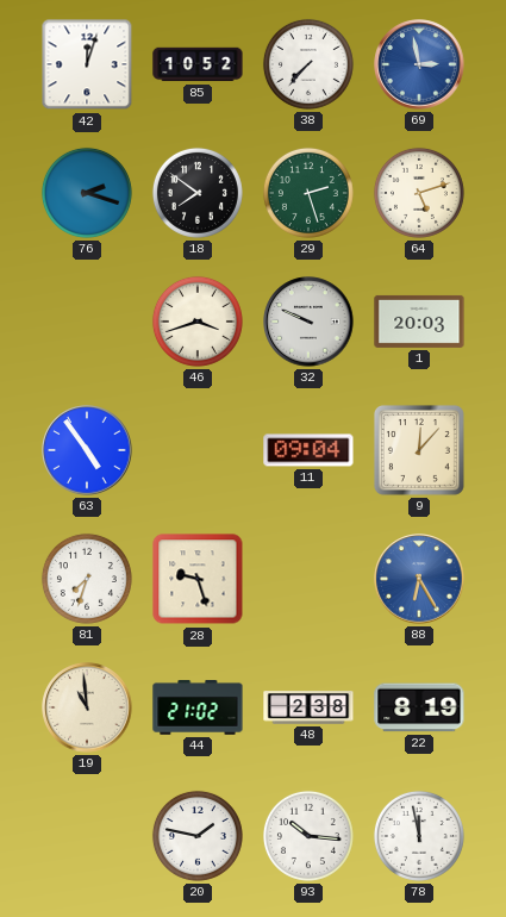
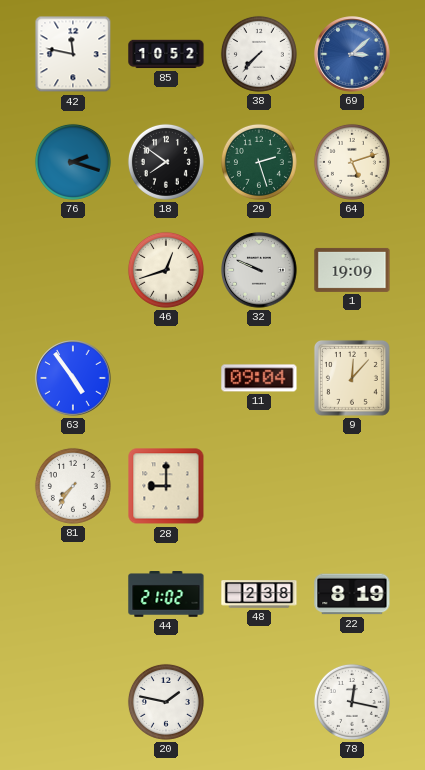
42: 12:03 -> 11:47
69: 2:58 -> 3:08
46: 3:42 -> 12:42
1: 20:03 -> 19:09
81: 7:33 -> 7:36
28: 9:27 -> 9:00
88: 6:25 -> none
19: 10:59 -> none
93: 10:16 -> none
78: 11:58 -> 12:17
